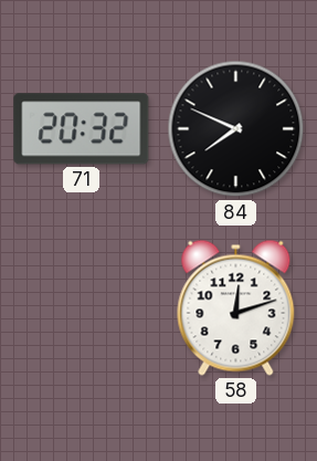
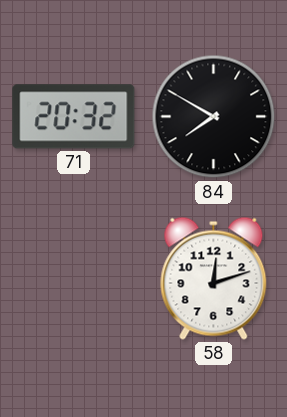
84: 7:49 -> 7:50
